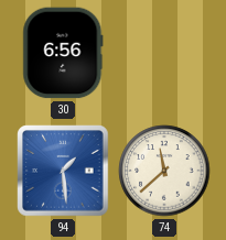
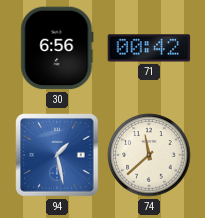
71: none -> 00:42
94: 1:29 -> 1:28
